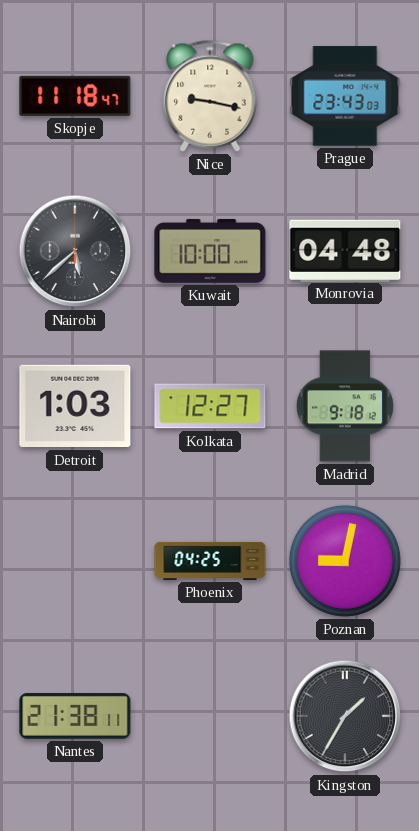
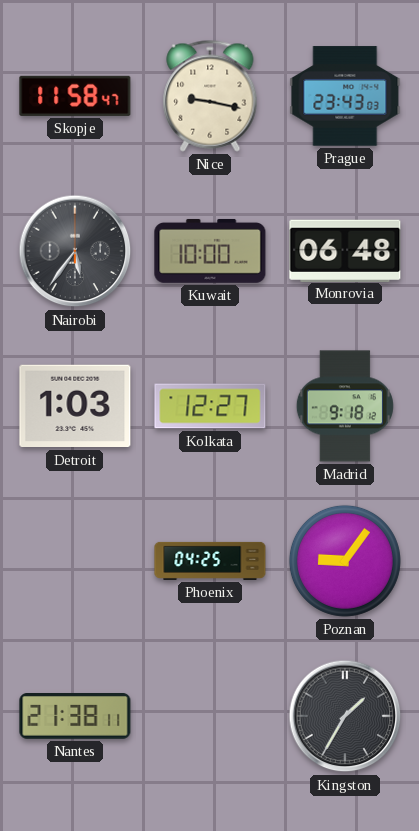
Skopje: 11:18 -> 11:58
Nairobi: 5:38 -> 5:36
Monrovia: 04:48 -> 06:48
Poznan: 9:02 -> 9:06
